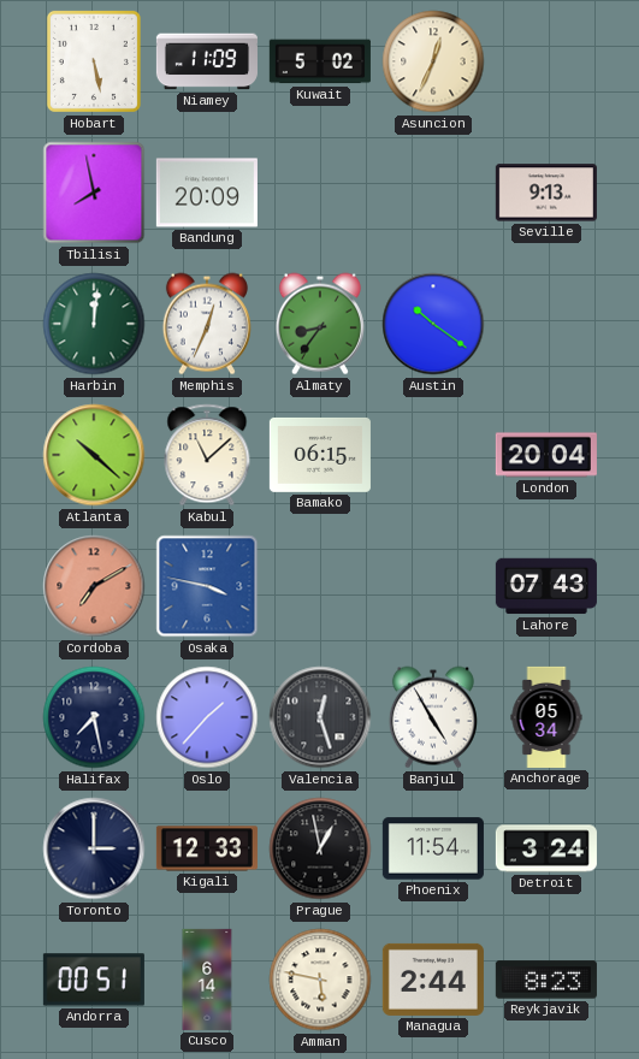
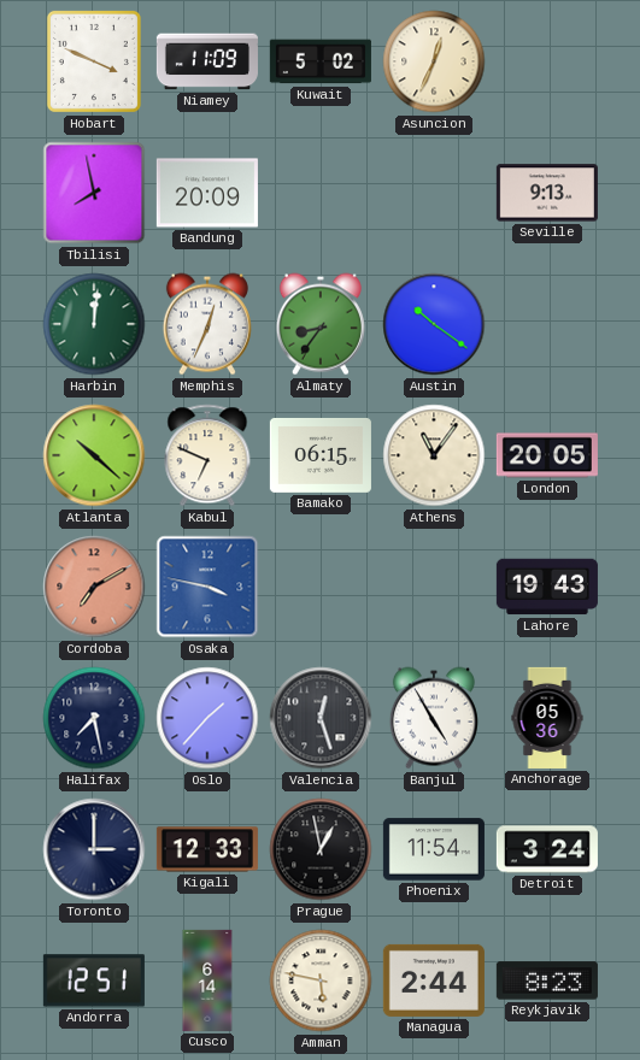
Hobart: 5:28 -> 3:49
Kabul: 11:08 -> 6:49
Athens: none -> 11:06
London: 20:04 -> 20:05
Lahore: 07:43 -> 19:43
Anchorage: 05:34 -> 05:36
Andorra: 00:51 -> 12:51
